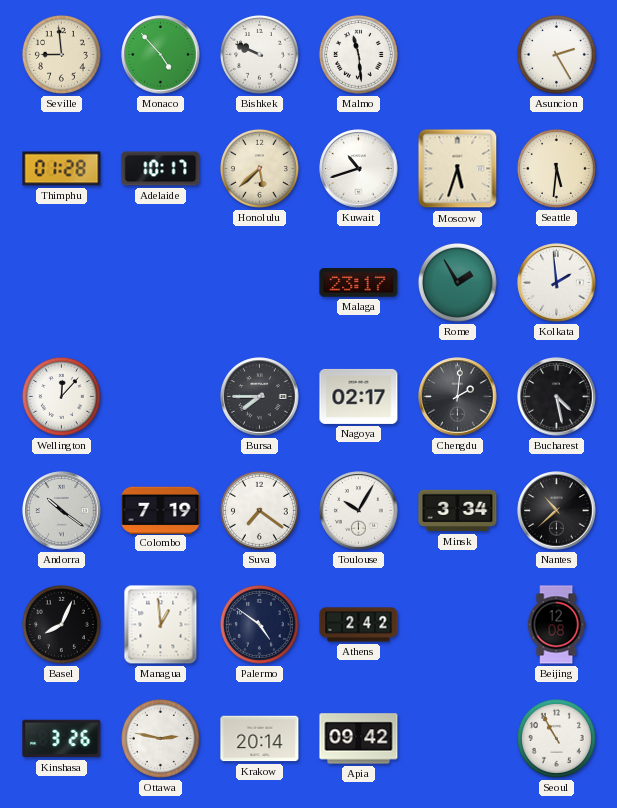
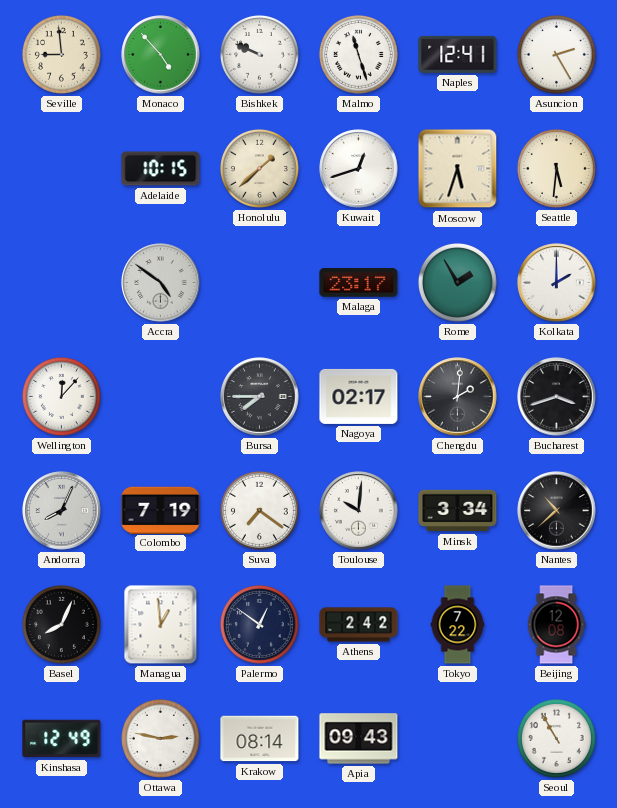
Malmo: 11:29 -> 11:27
Naples: none -> 12:41
Thimphu: 01:28 -> none
Adelaide: 10:17 -> 10:15
Honolulu: 5:38 -> 1:38
Kuwait: 10:42 -> 12:42
Accra: none -> 4:51
Kolkata: 1:59 -> 2:00
Bucharest: 4:28 -> 3:42
Andorra: 10:21 -> 8:04
Toulouse: 10:05 -> 10:01
Palermo: 4:51 -> 12:51
Tokyo: none -> 7:22
Kinshasa: 3:26 -> 12:49
Krakow: 20:14 -> 08:14
Apia: 09:42 -> 09:43
